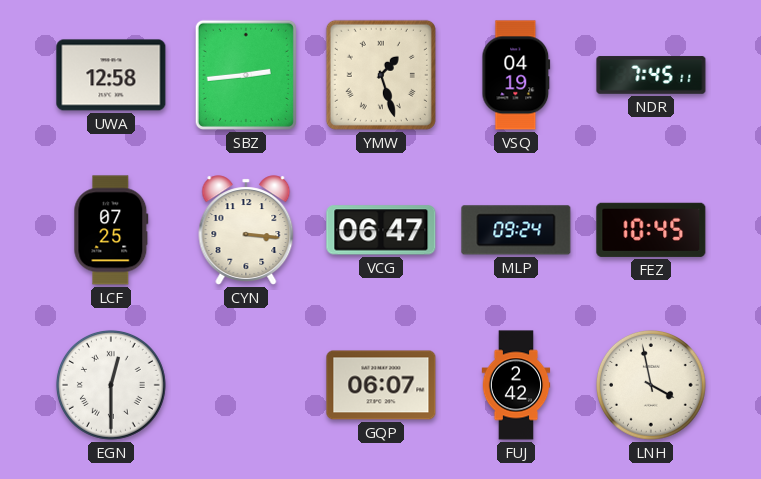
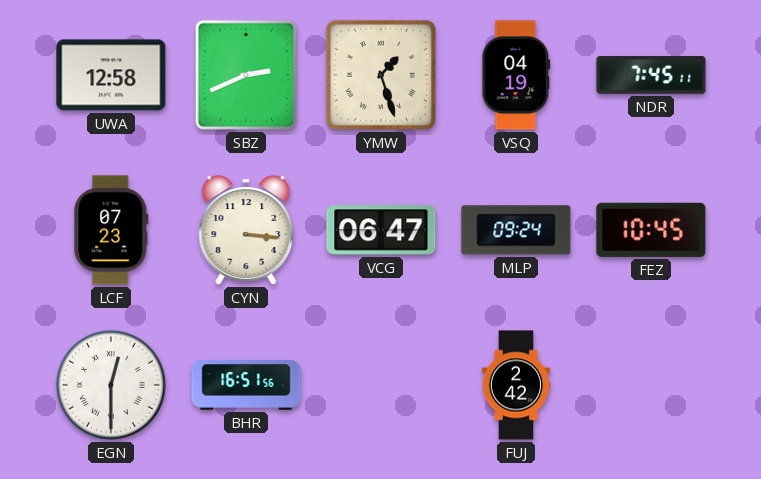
SBZ: 2:44 -> 2:41
LCF: 07:25 -> 07:23
BHR: none -> 16:51
GQP: 06:07 -> none
LNH: 3:58 -> none
